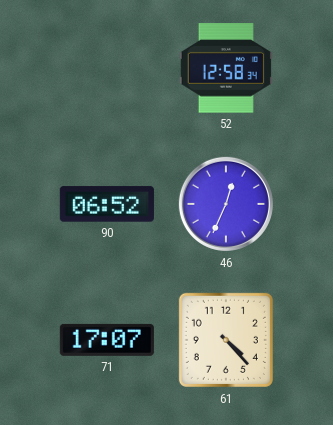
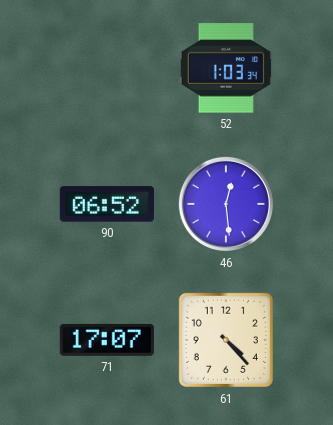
52: 12:58 -> 1:03
46: 12:34 -> 12:29
